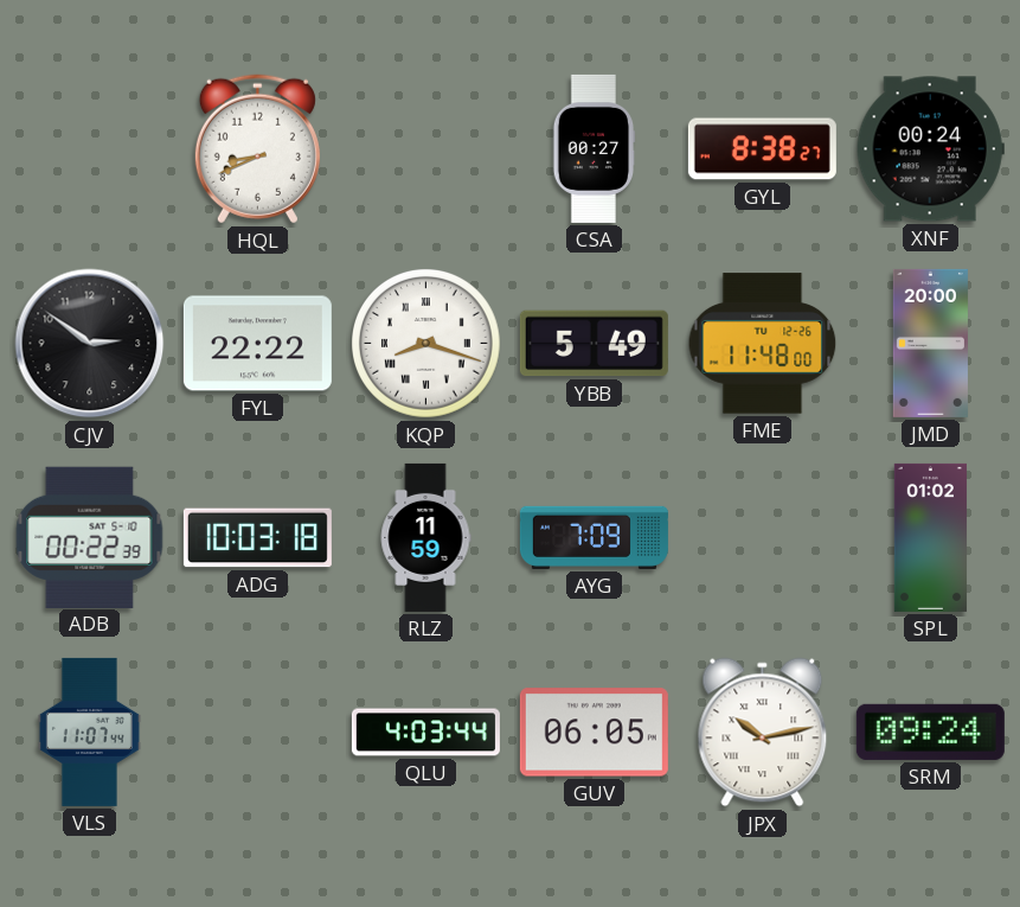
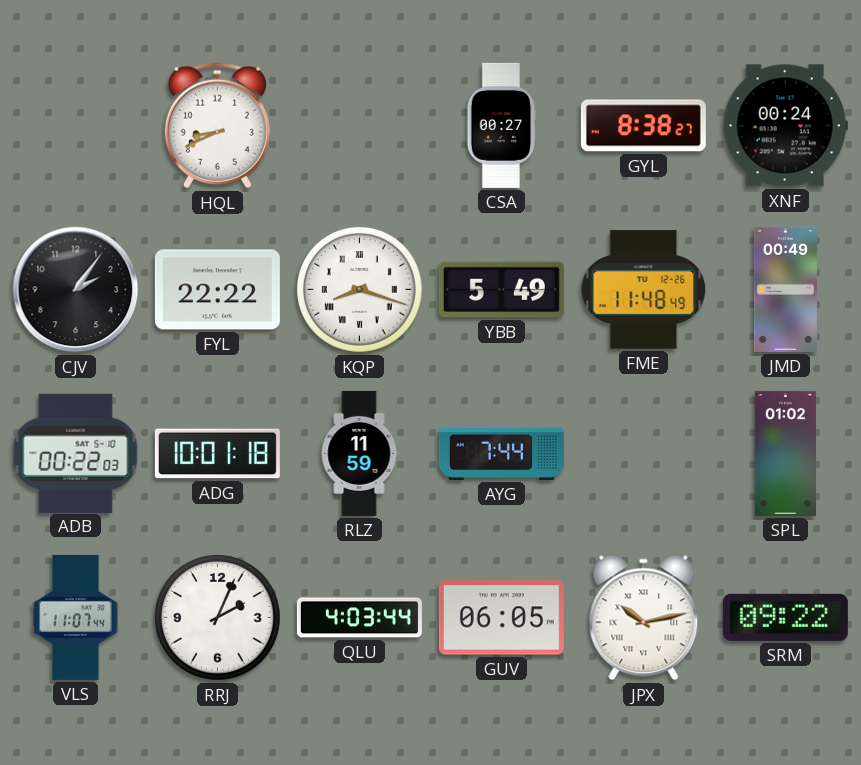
CJV: 2:51 -> 2:06
FME: 11:48:00 -> 11:48:49
JMD: 20:00 -> 00:49
ADB: 00:22:39 -> 00:22:03
ADG: 10:03 -> 10:01
AYG: 7:09 -> 7:44
RRJ: none -> 2:04
SRM: 09:24 -> 09:22
